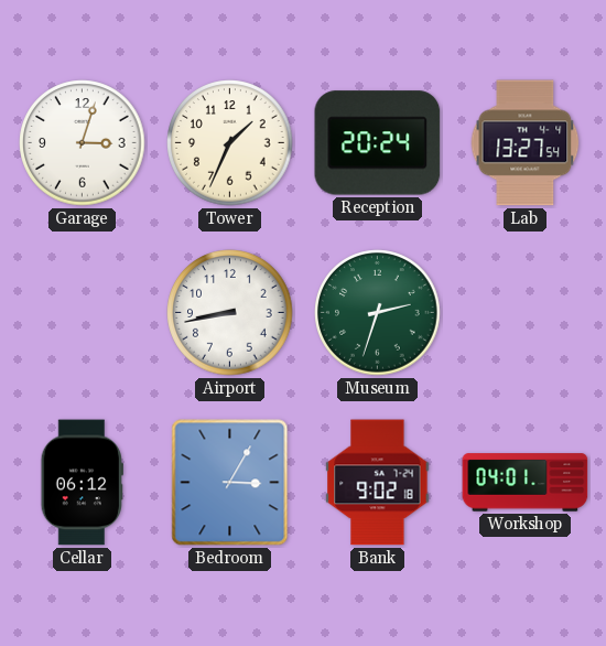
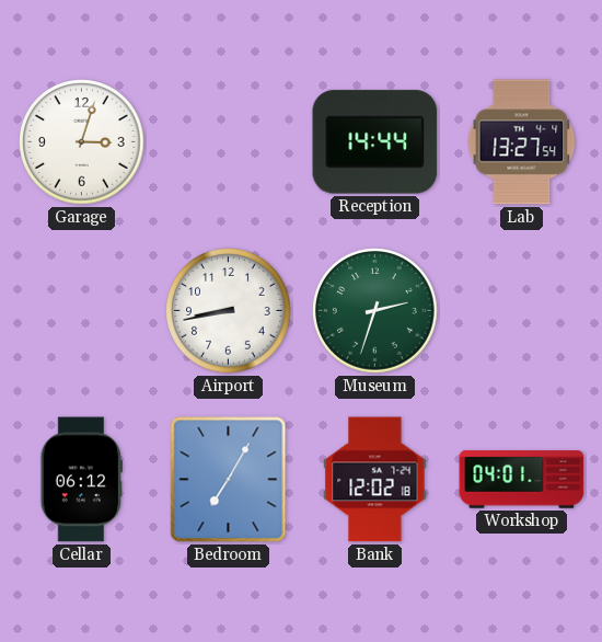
Tower: 1:34 -> none
Reception: 20:24 -> 14:44
Bedroom: 3:05 -> 7:05
Bank: 9:02 -> 12:02
